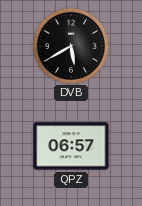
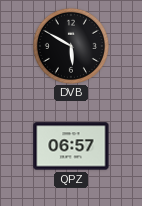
DVB: 5:40 -> 5:50
